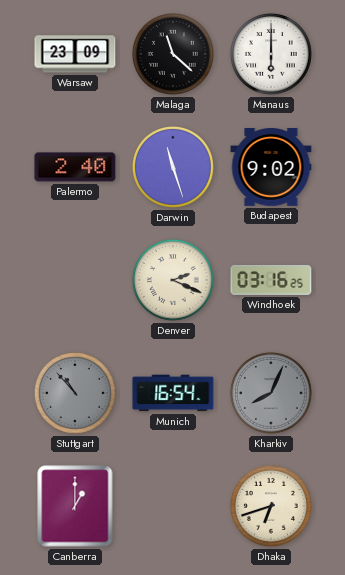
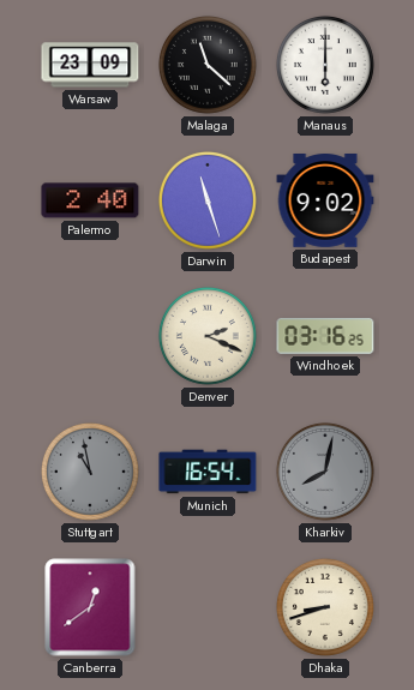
Stuttgart: 10:53 -> 10:58
Kharkiv: 8:04 -> 8:02
Canberra: 1:00 -> 12:39
Dhaka: 6:42 -> 8:42
